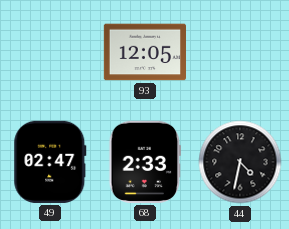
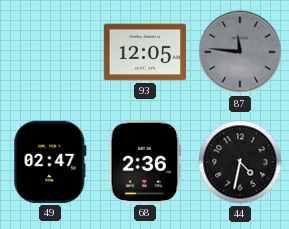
87: none -> 11:46
68: 2:33 -> 2:36
